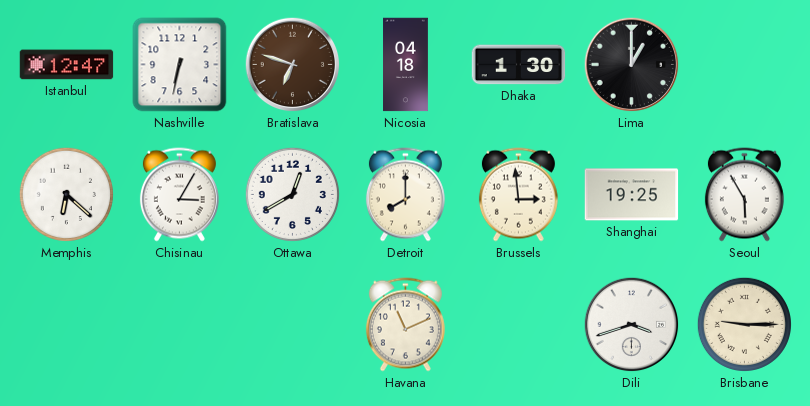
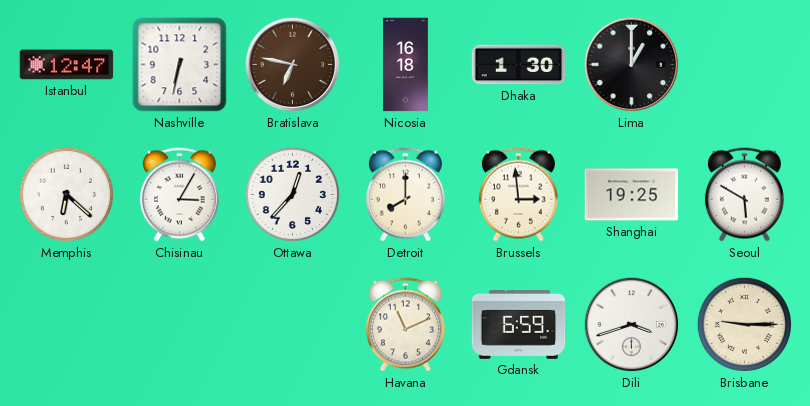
Bratislava: 6:48 -> 6:47
Nicosia: 04:18 -> 16:18
Ottawa: 12:40 -> 12:37
Seoul: 5:55 -> 5:50
Gdansk: none -> 6:59
